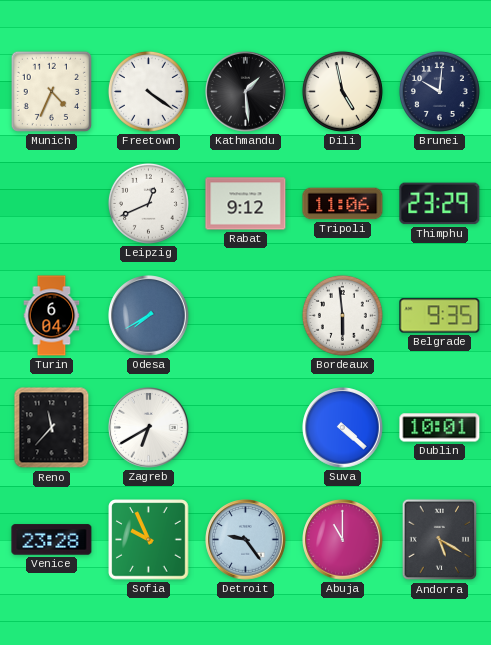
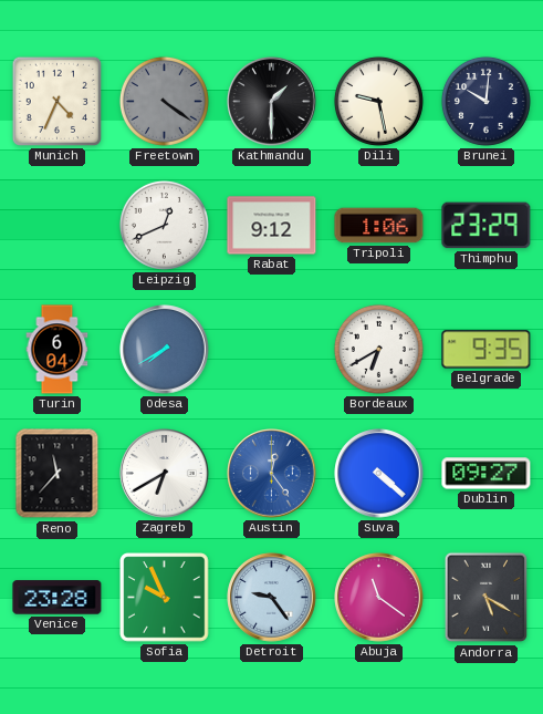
Freetown dial: white -> grey
Kathmandu: 1:29 -> 1:30
Dili: 4:58 -> 9:28
Tripoli: 11:06 -> 1:06
Bordeaux: 5:59 -> 6:40
Austin: none -> 12:24
Dublin: 10:01 -> 09:27
Abuja: 11:00 -> 11:21
